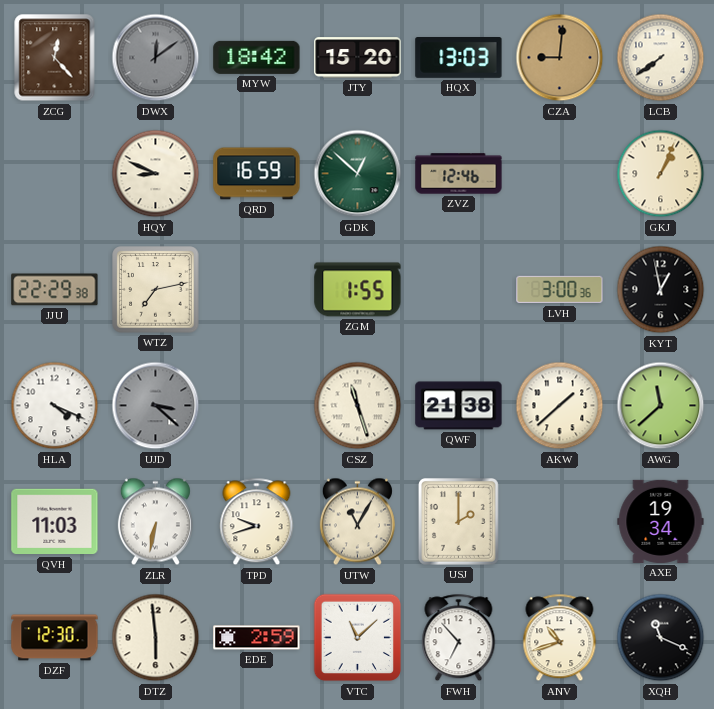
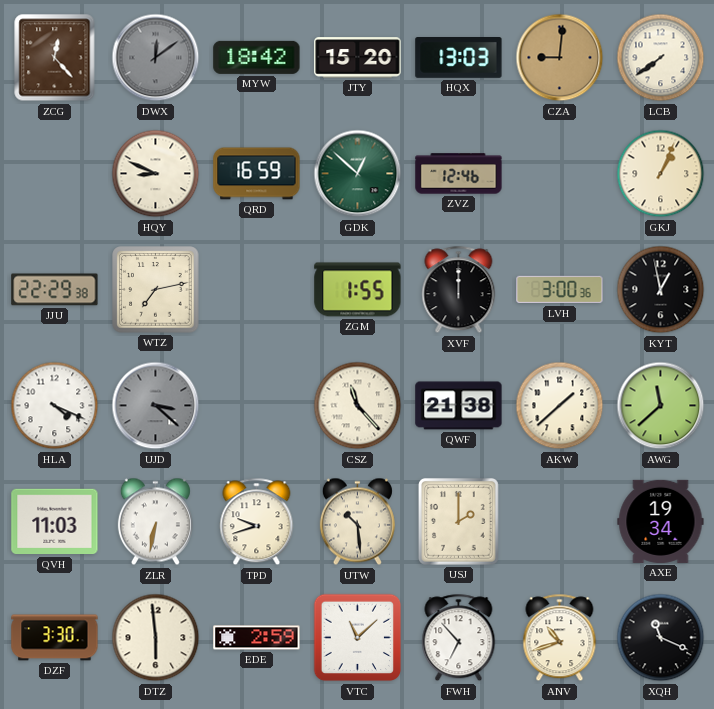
XVF: none -> 12:00
CSZ: 11:27 -> 11:23
UTW: 11:05 -> 10:29
DZF: 12:30 -> 3:30
